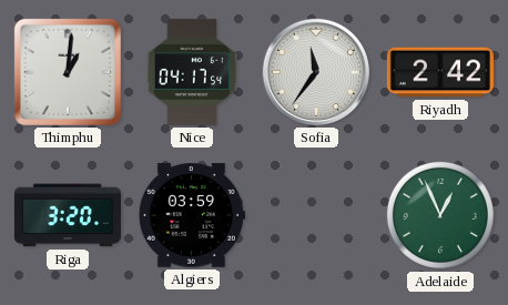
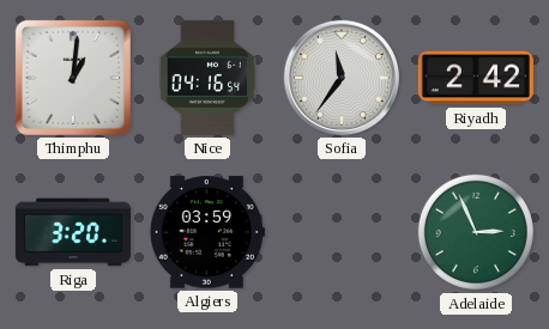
Nice: 04:17 -> 04:16
Adelaide: 12:56 -> 2:56
